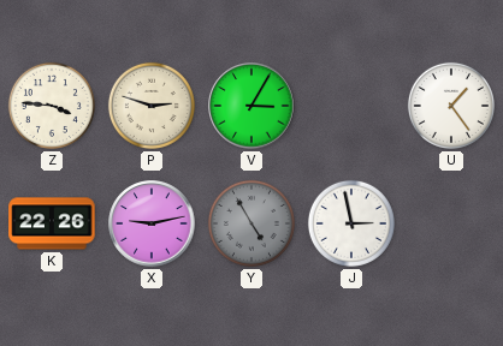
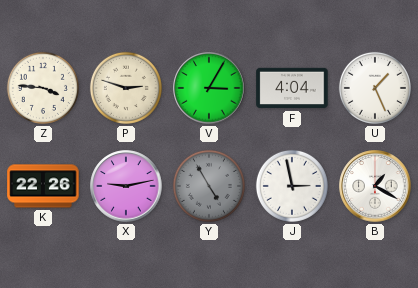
F: none -> 4:04
U: 1:24 -> 1:26
B: none -> 1:20
